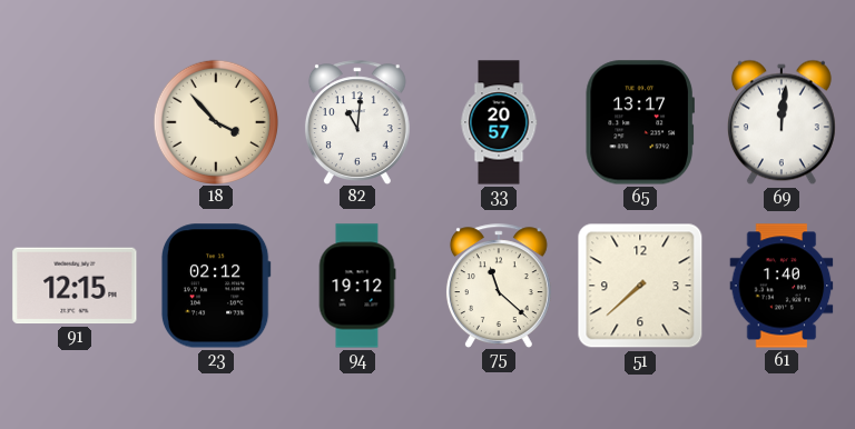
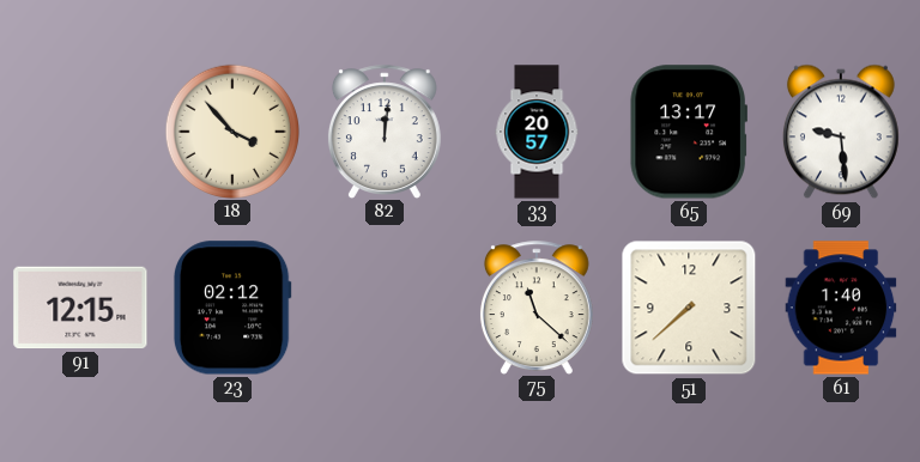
82: 11:01 -> 12:01
69: 12:01 -> 9:29
94: 19:12 -> none
